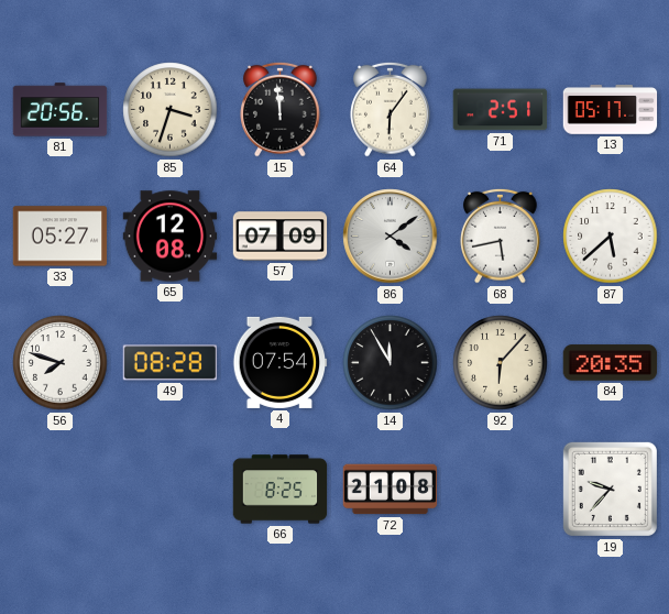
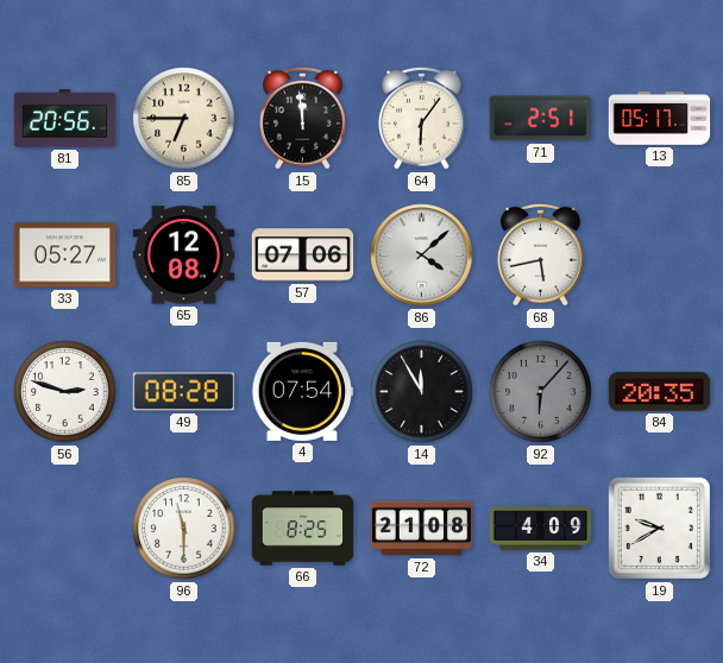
85: 3:33 -> 6:45
57: 07:09 -> 07:06
86: 4:09 -> 4:08
87: 5:38 -> none
56: 7:48 -> 2:48
92 dial: cream -> grey
96: none -> 11:30
34: none -> 4:09
19: 9:37 -> 9:40
